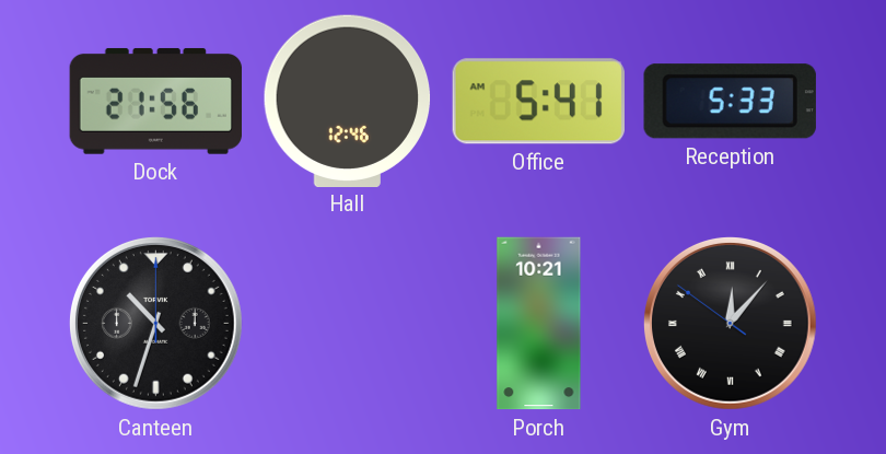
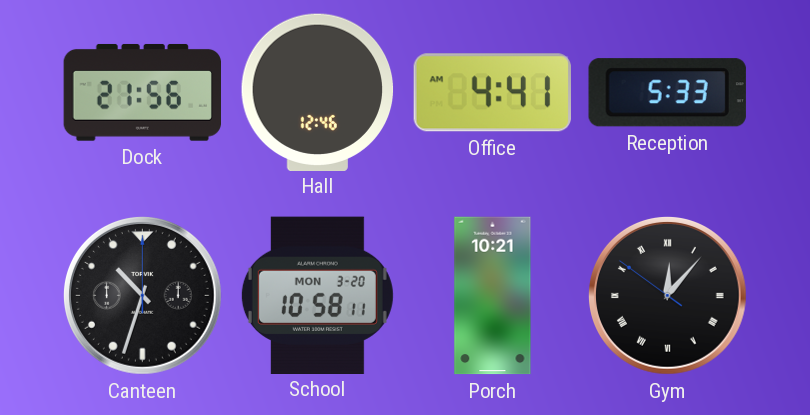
Office: 5:41 -> 4:41
School: none -> 10:58
